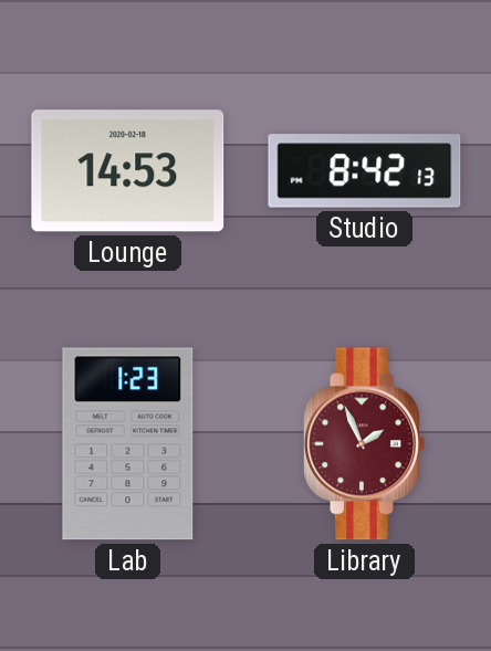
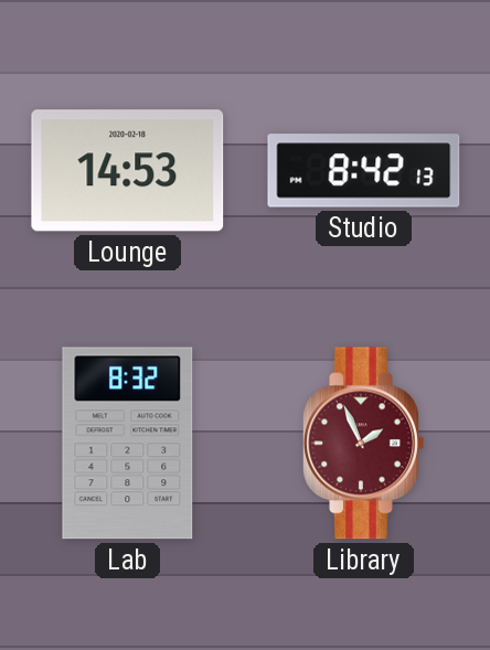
Lab: 1:23 -> 8:32
